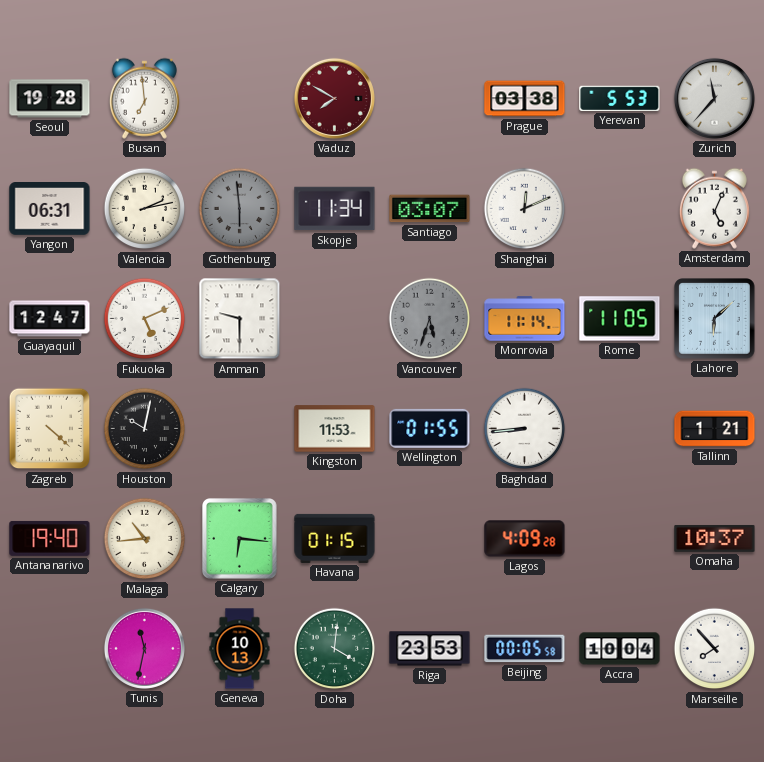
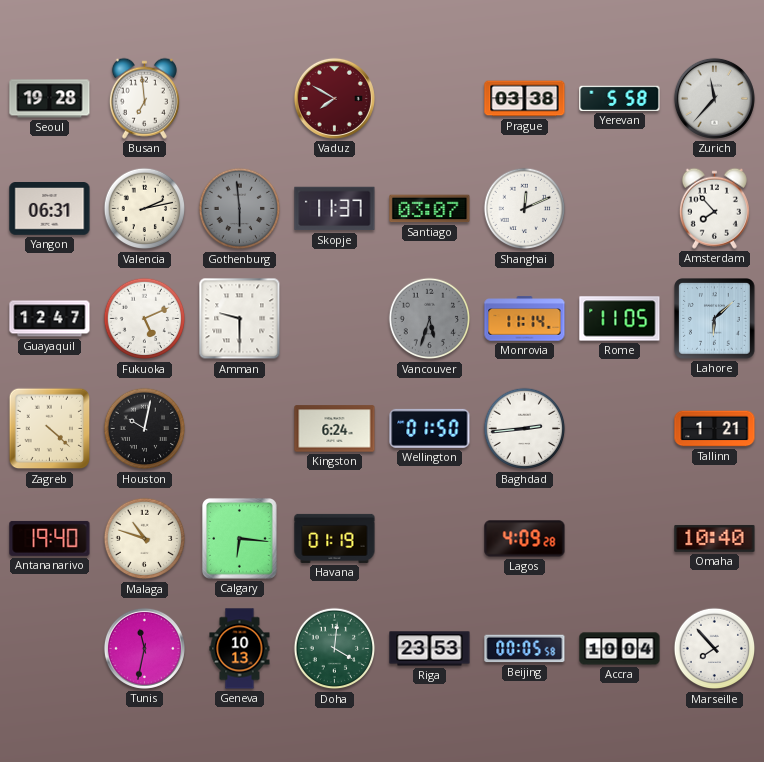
Yerevan: 5:53 -> 5:58
Skopje: 11:34 -> 11:37
Amsterdam: 5:04 -> 7:53
Kingston: 11:53 -> 6:24
Wellington: 01:55 -> 01:50
Baghdad: 8:44 -> 2:44
Malaga: 10:44 -> 10:48
Havana: 01:15 -> 01:19
Omaha: 10:37 -> 10:40
